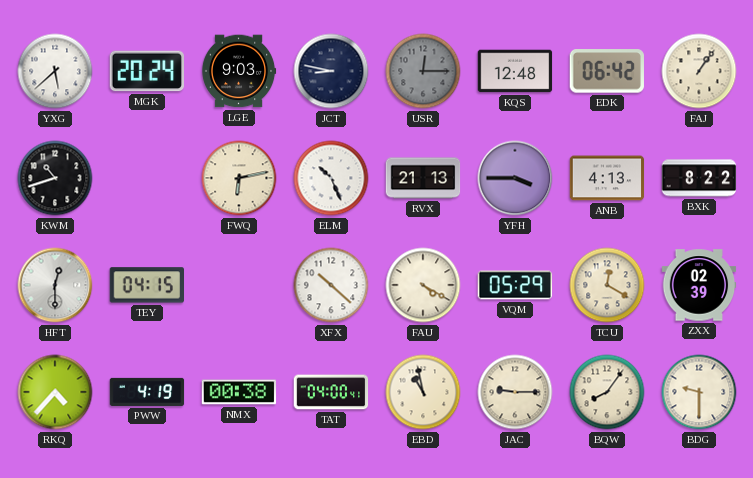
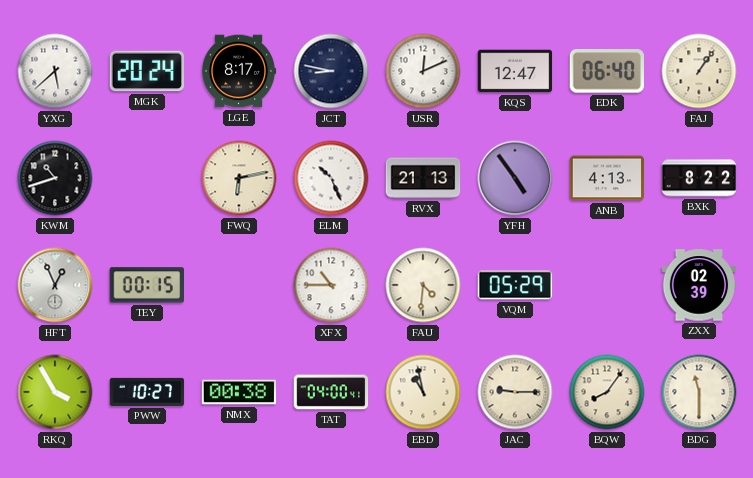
LGE: 9:03 -> 8:17
USR: 12:15 -> 12:11
USR dial: grey -> white
KQS: 12:48 -> 12:47
EDK: 06:42 -> 06:40
YFH: 3:45 -> 4:54
HFT: 12:30 -> 12:56
TEY: 04:15 -> 00:15
XFX: 10:22 -> 10:45
FAU: 4:20 -> 4:31
TCU: 12:20 -> none
RKQ: 4:37 -> 3:55
PWW: 4:19 -> 10:27
BDG: 9:30 -> 11:30
